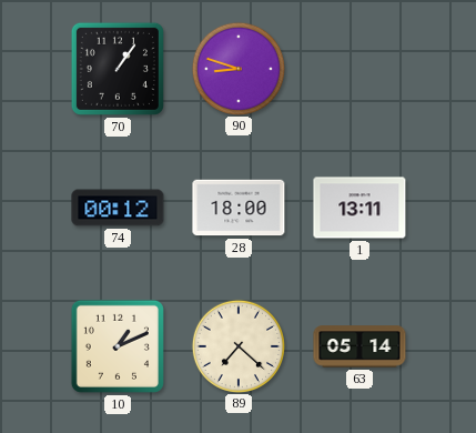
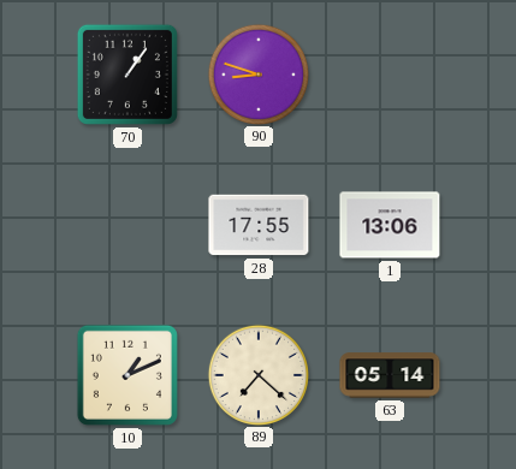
74: 00:12 -> none
28: 18:00 -> 17:55
1: 13:11 -> 13:06
